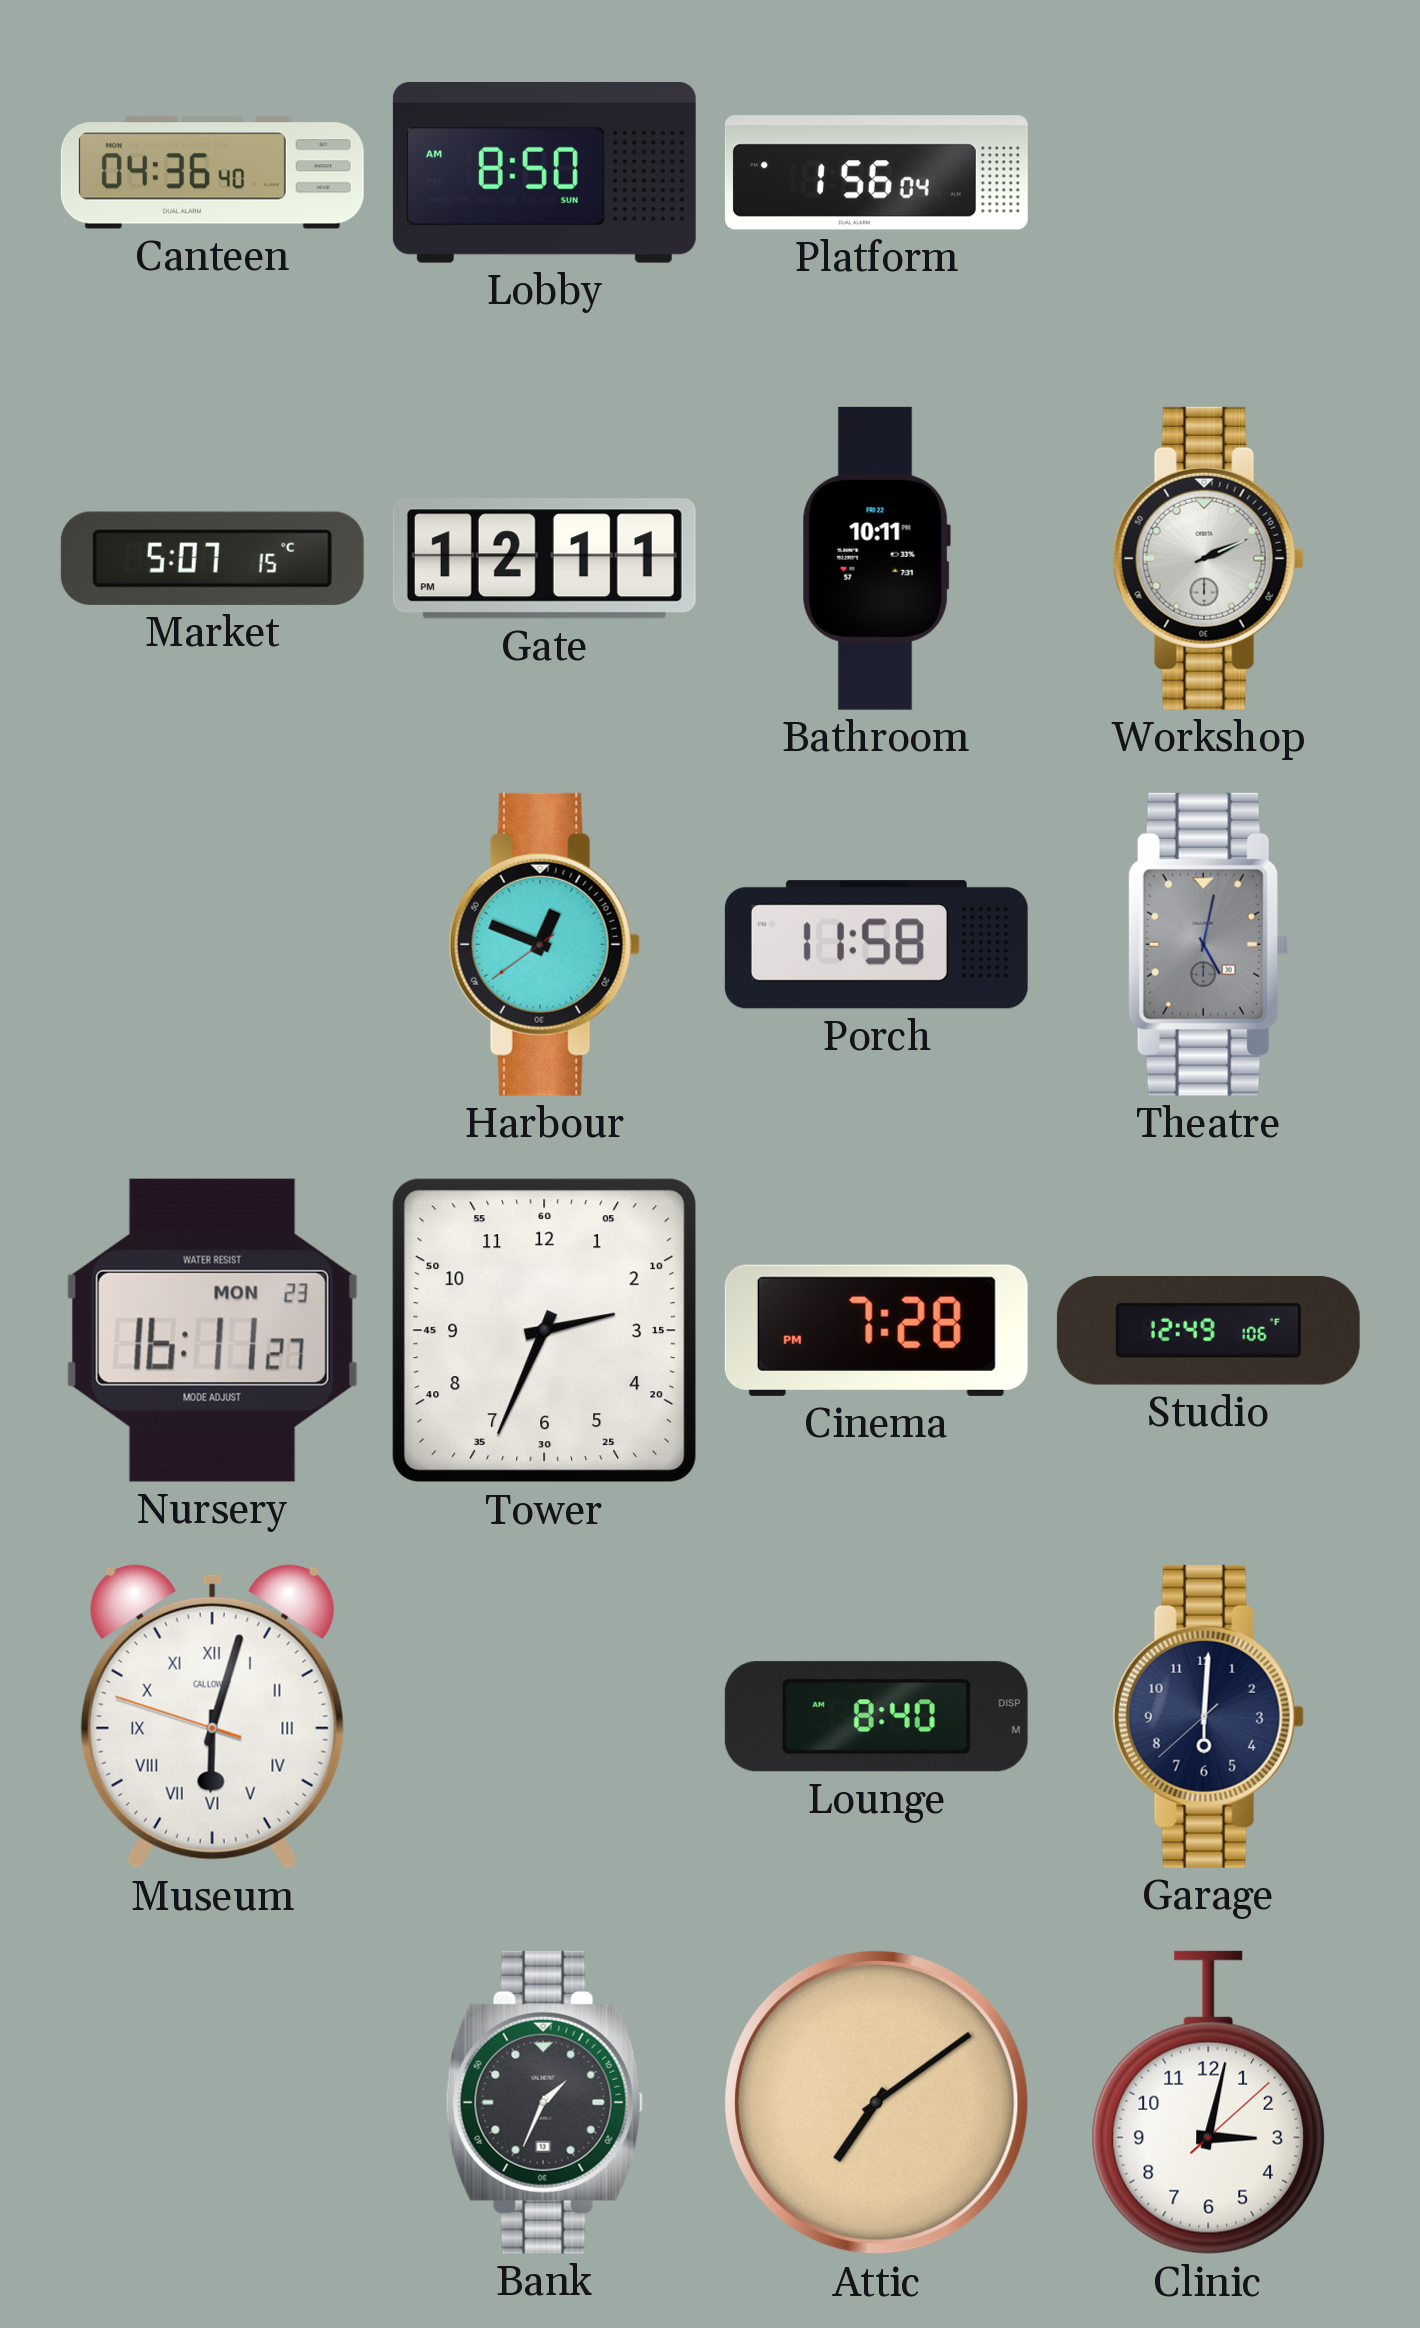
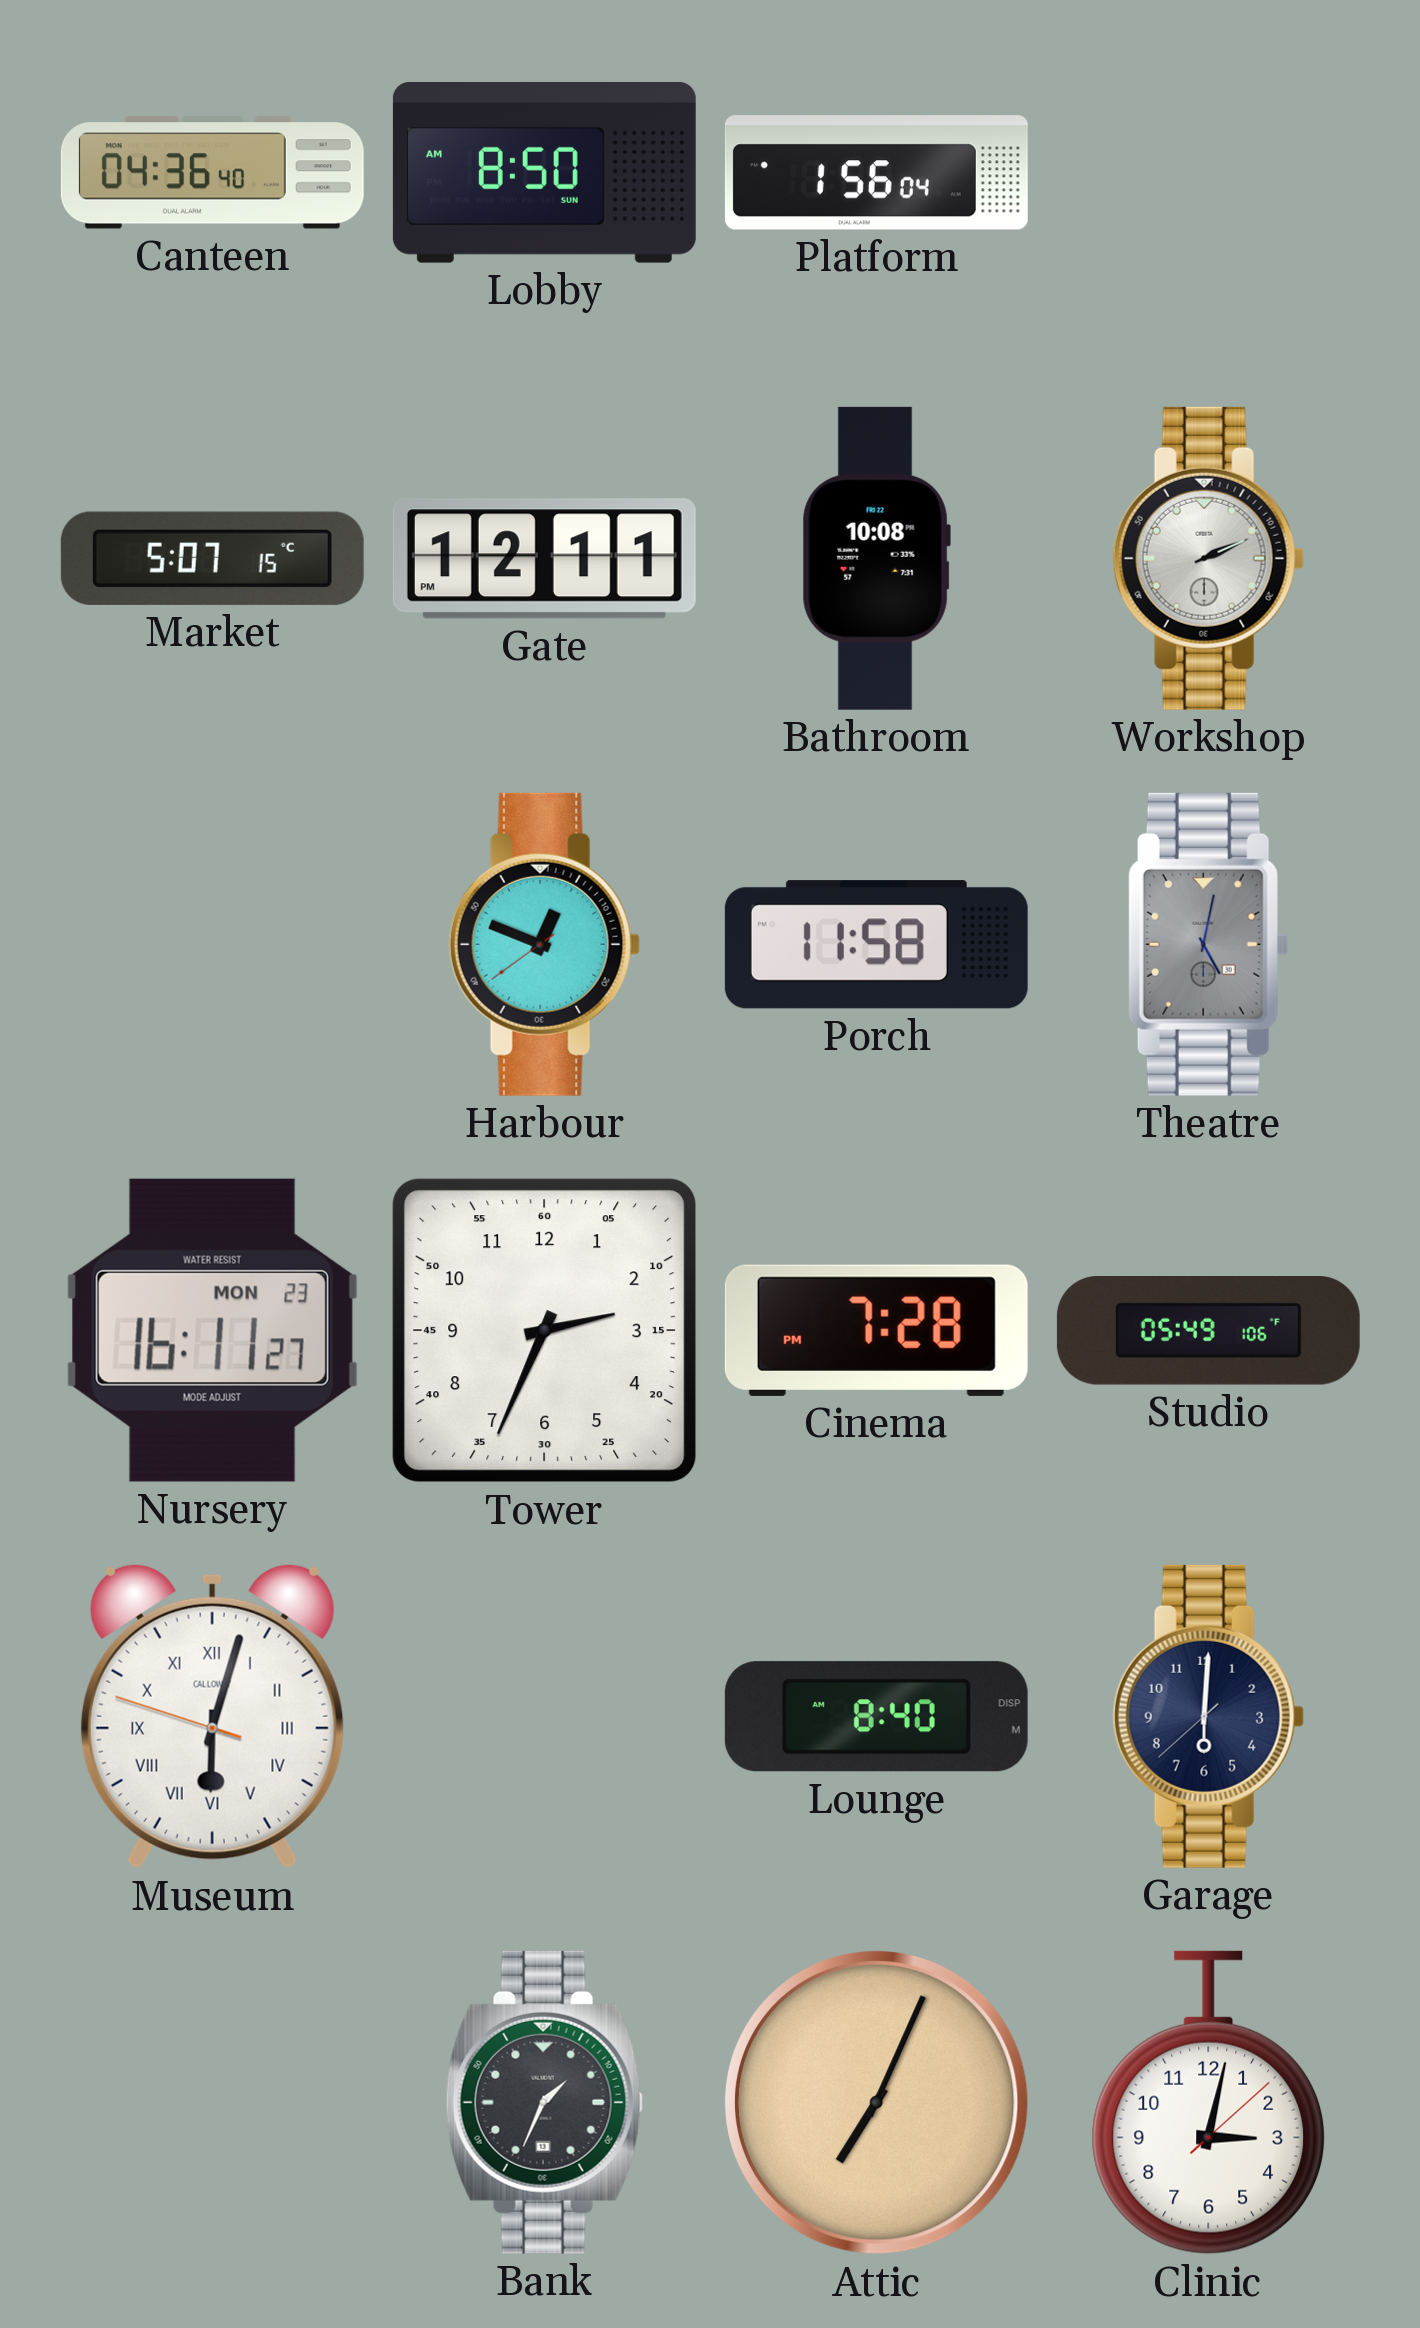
Bathroom: 10:11 -> 10:08
Studio: 12:49 -> 05:49
Attic: 7:09 -> 7:04
